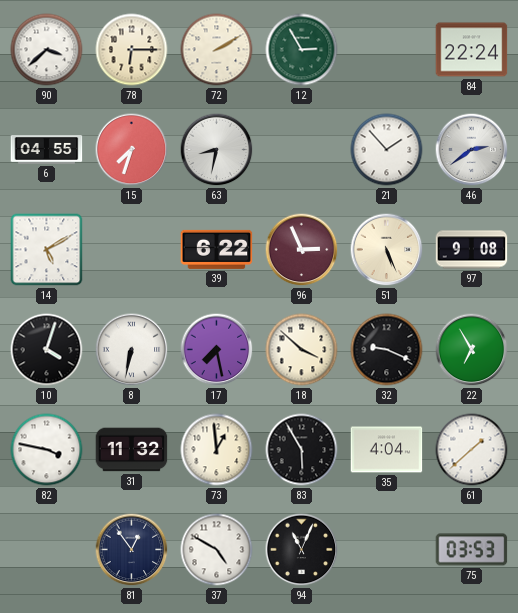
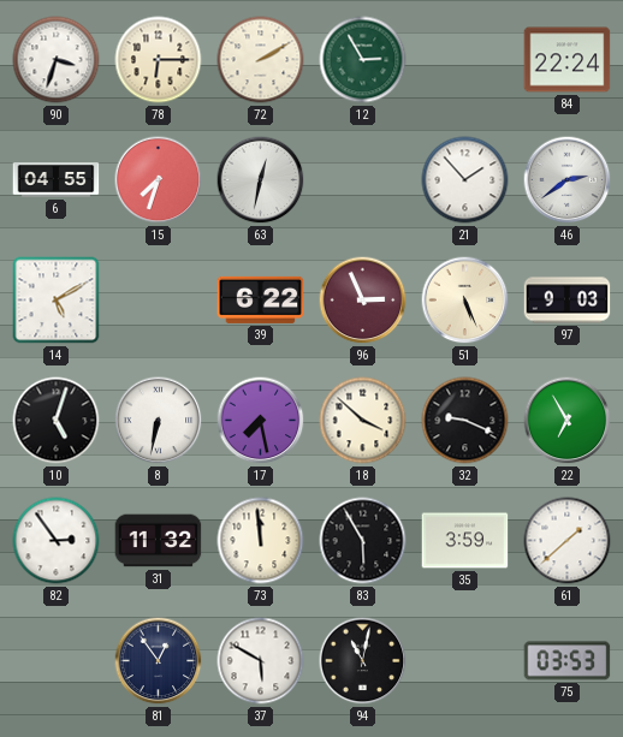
90: 3:38 -> 3:33
63: 8:32 -> 12:32
97: 9:08 -> 9:03
10: 4:03 -> 5:03
82: 3:47 -> 2:54
73: 12:59 -> 11:59
35: 4:04 -> 3:59
37: 4:50 -> 5:50
94: 11:04 -> 11:02
